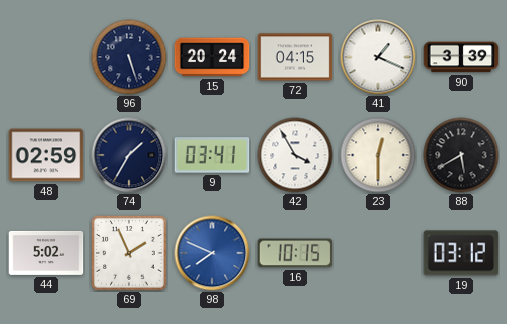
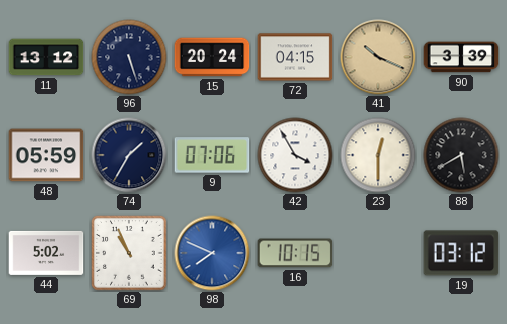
11: none -> 13:12
41: 1:19 -> 10:19
41 dial: white -> champagne
48: 02:59 -> 05:59
9: 03:41 -> 07:06
69: 1:56 -> 10:56
